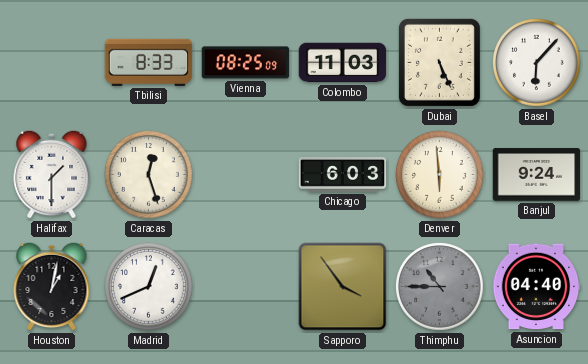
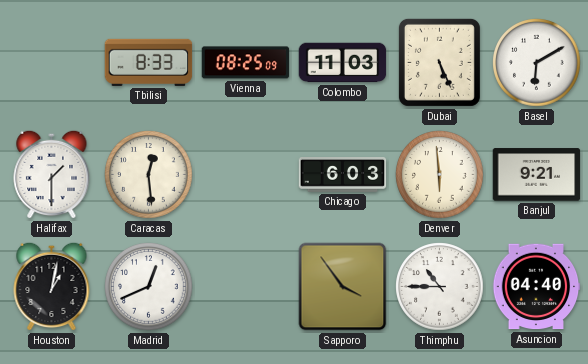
Basel: 6:07 -> 6:10
Caracas: 12:27 -> 12:29
Banjul: 9:24 -> 9:21
Thimphu dial: grey -> white
